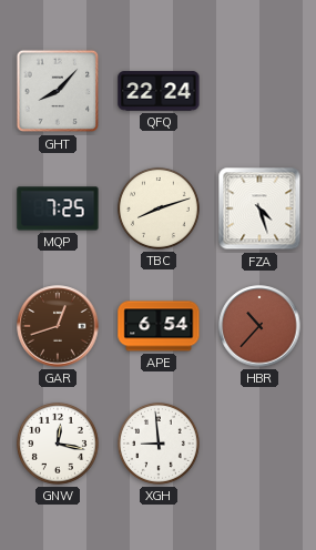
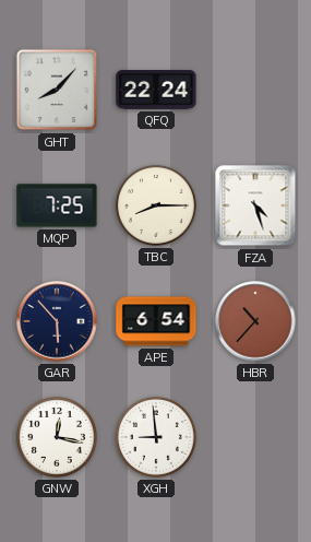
TBC: 8:12 -> 8:15
GAR: 12:42 -> 5:53
GAR dial: brown -> navy
